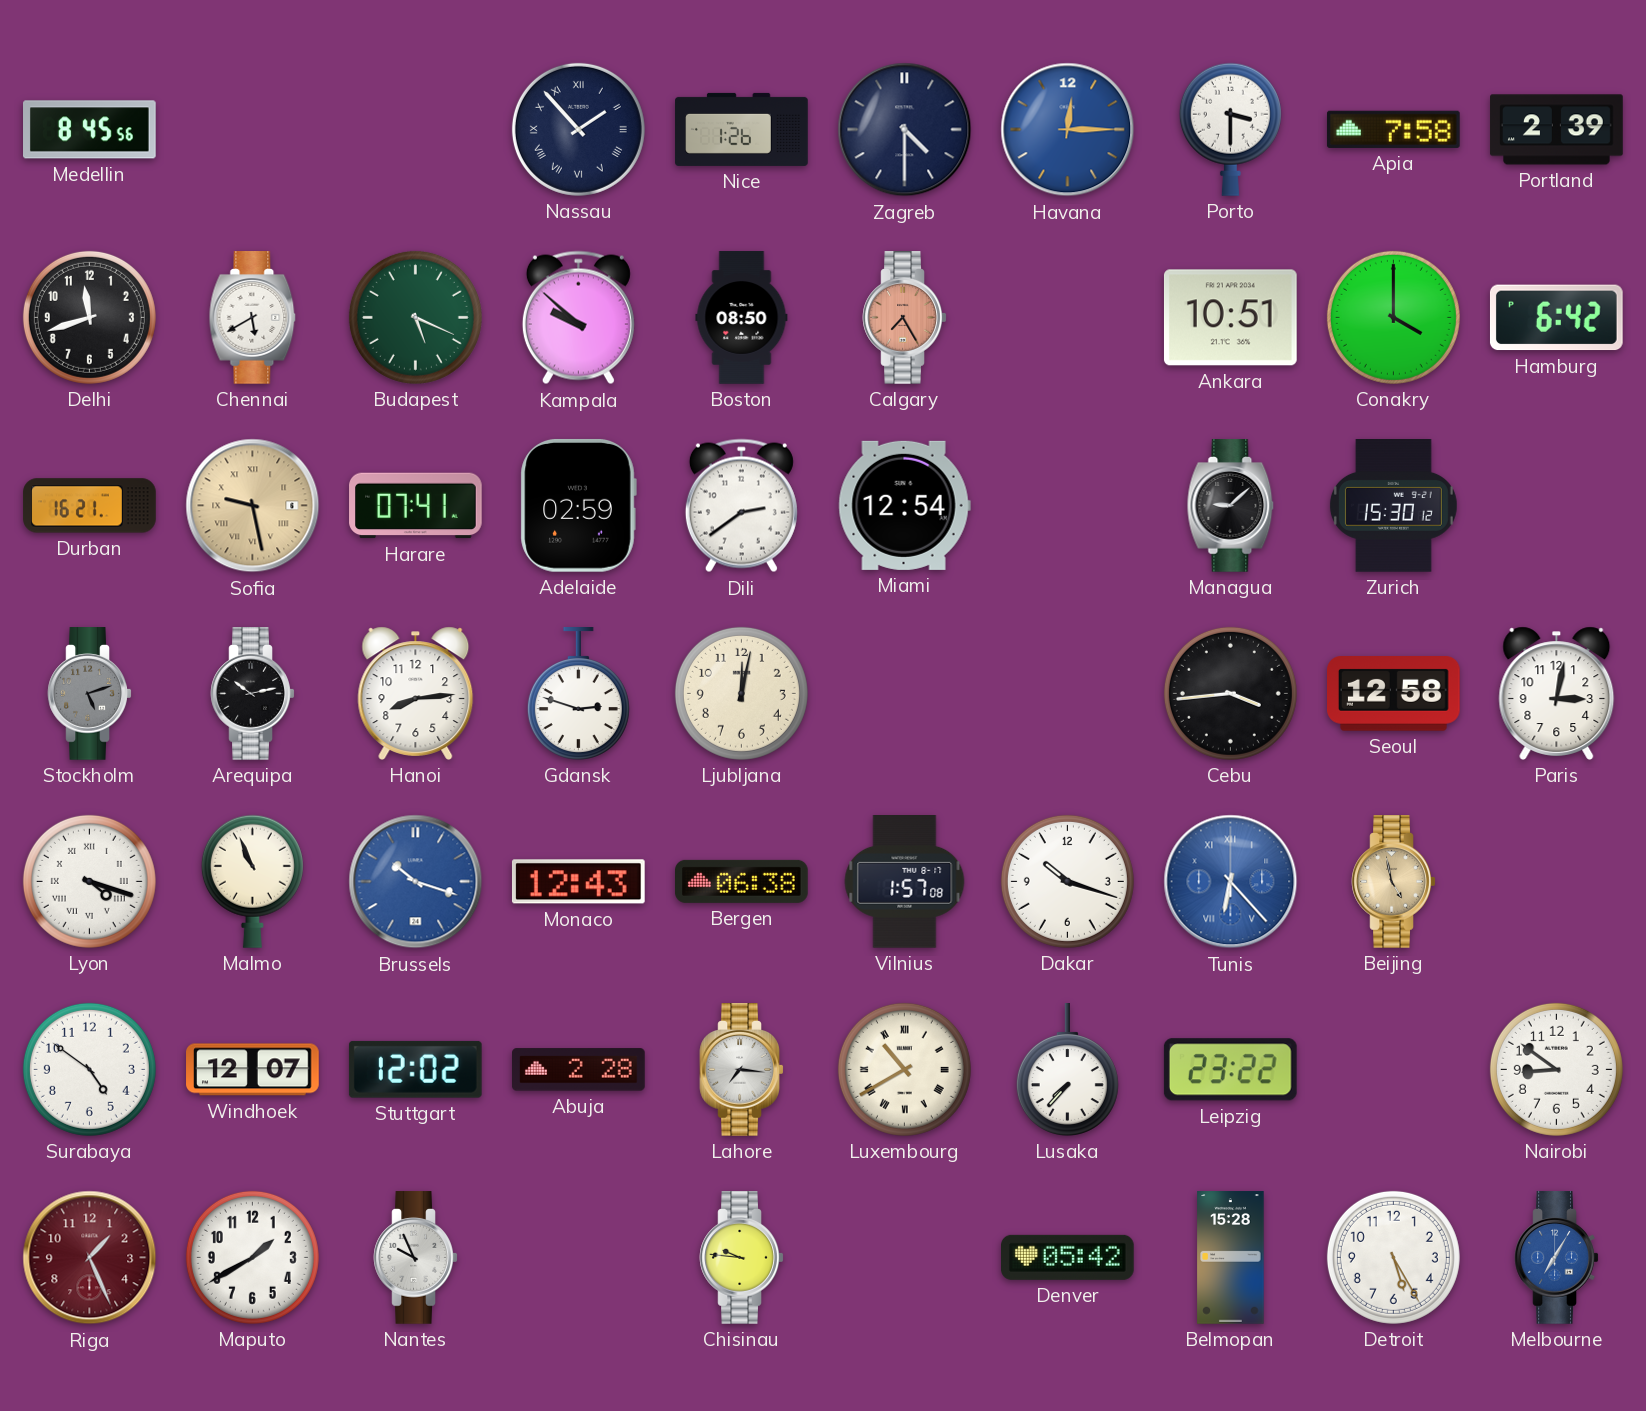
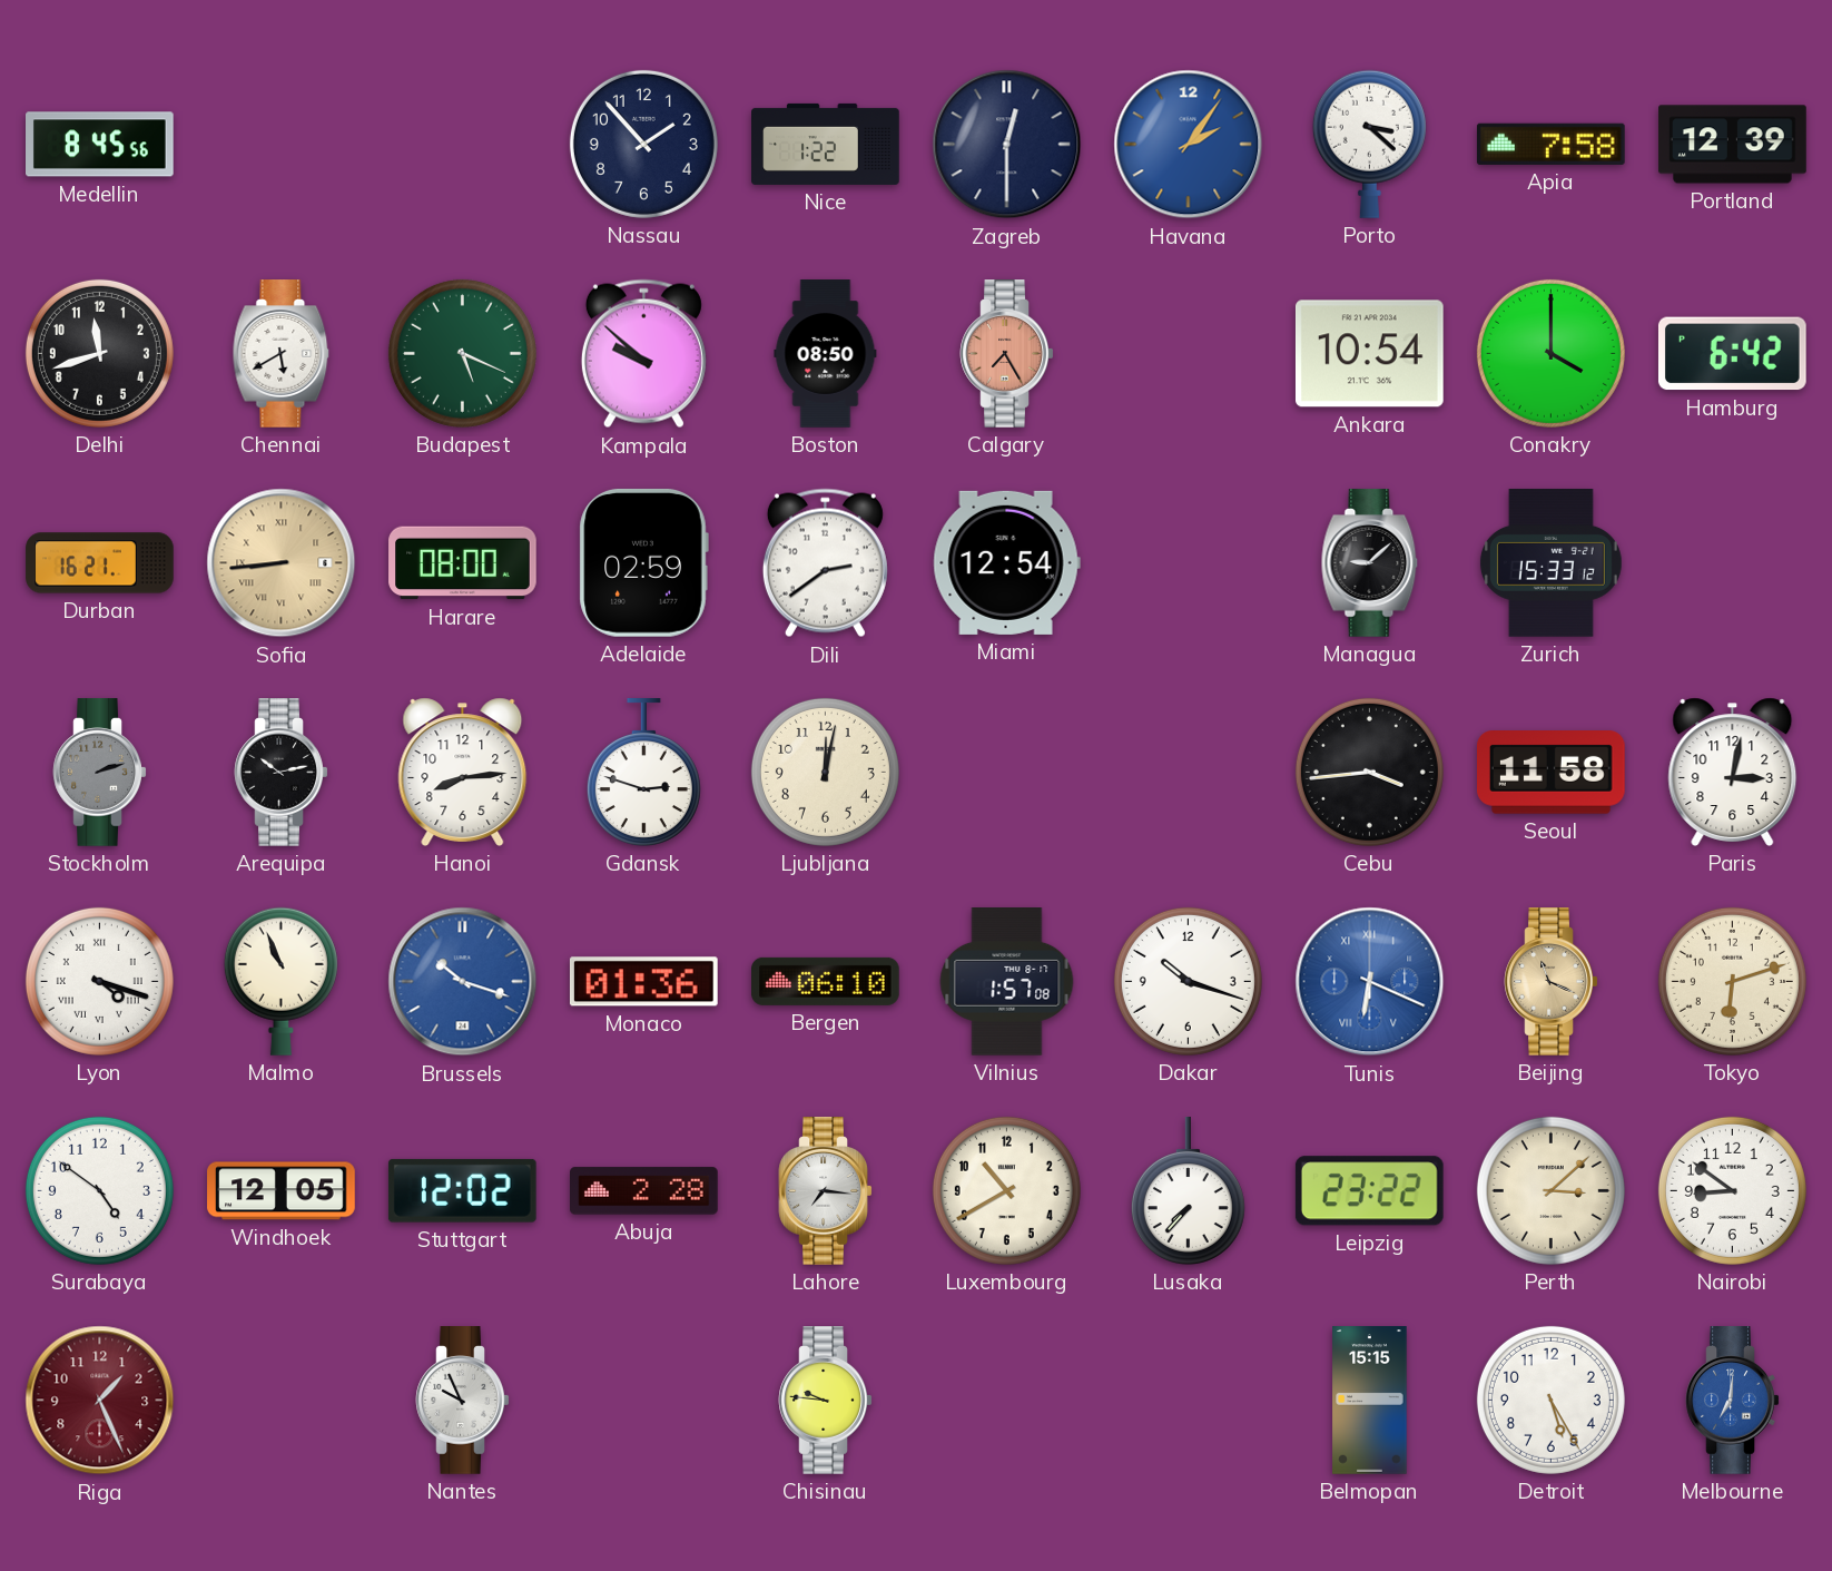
Nassau numerals: Roman -> Arabic
Nice: 1:26 -> 1:22
Zagreb: 4:30 -> 12:30
Havana: 12:15 -> 2:06
Porto: 3:30 -> 3:22
Portland: 2:39 -> 12:39
Ankara: 10:51 -> 10:54
Sofia: 9:28 -> 8:44
Harare: 07:41 -> 08:00
Zurich: 15:30 -> 15:33
Stockholm: 5:12 -> 2:12
Seoul: 12:58 -> 11:58
Monaco: 12:43 -> 01:36
Bergen: 06:38 -> 06:10
Tunis: 6:23 -> 6:19
Beijing: 4:58 -> 11:19
Tokyo: none -> 6:12
Windhoek: 12:07 -> 12:05
Luxembourg numerals: Roman -> Arabic
Perth: none -> 3:08
Maputo: 1:40 -> none
Denver: 05:42 -> none
Belmopan: 15:28 -> 15:15
Melbourne: 7:05 -> 7:01
